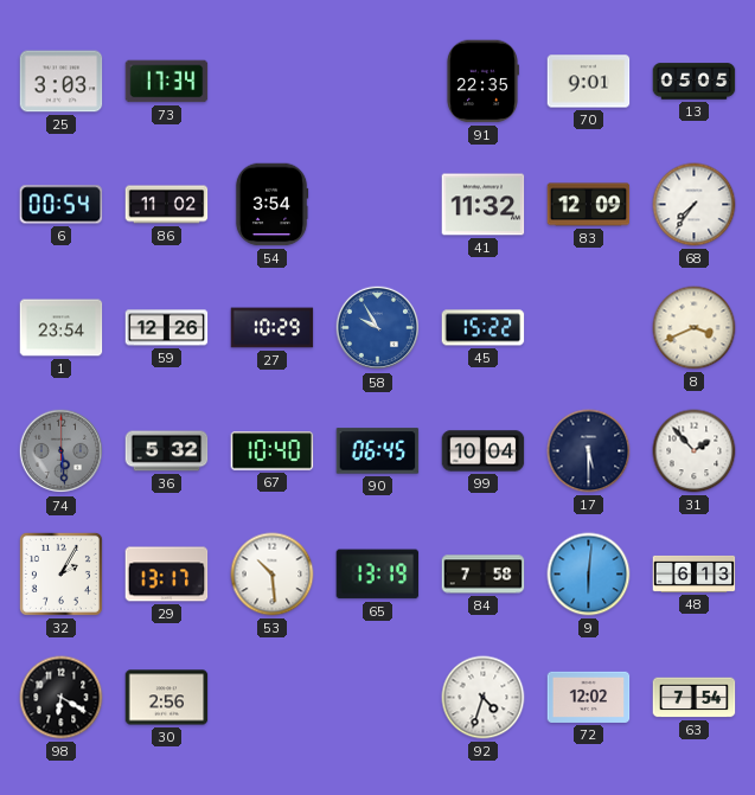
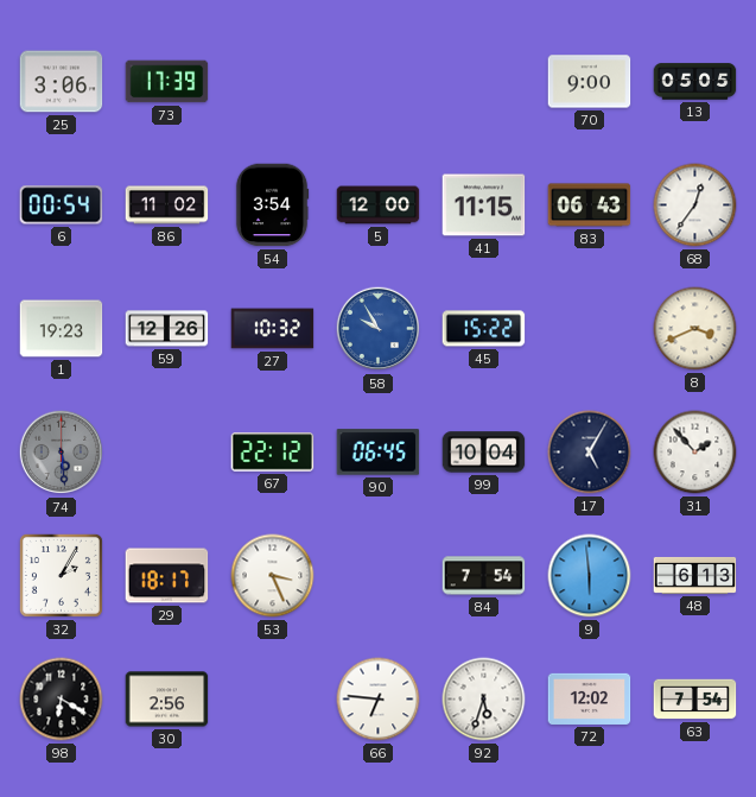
25: 3:03 -> 3:06
73: 17:34 -> 17:39
91: 22:35 -> none
70: 9:01 -> 9:00
5: none -> 12:00
41: 11:32 -> 11:15
83: 12:09 -> 06:43
68: 7:36 -> 12:36
1: 23:54 -> 19:23
27: 10:29 -> 10:32
36: 5:32 -> none
67: 10:40 -> 22:12
17: 5:30 -> 5:05
29: 13:17 -> 18:17
53: 10:29 -> 3:26
65: 13:19 -> none
84: 7:58 -> 7:54
9: 6:01 -> 5:59
66: none -> 6:46
92: 4:33 -> 5:33
